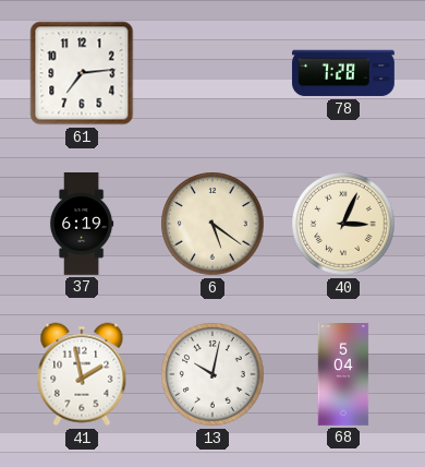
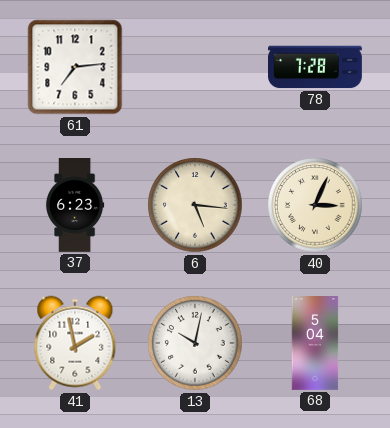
37: 6:19 -> 6:23
6: 5:21 -> 5:16
